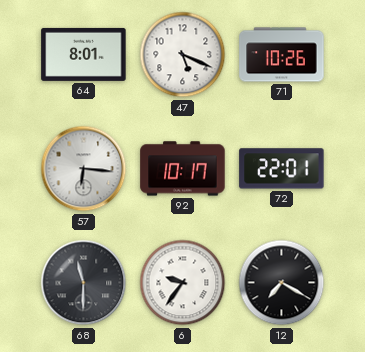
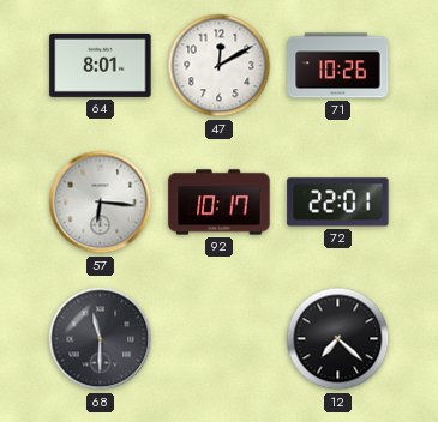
47: 5:19 -> 12:10
6: 9:36 -> none
12: 7:20 -> 7:22
